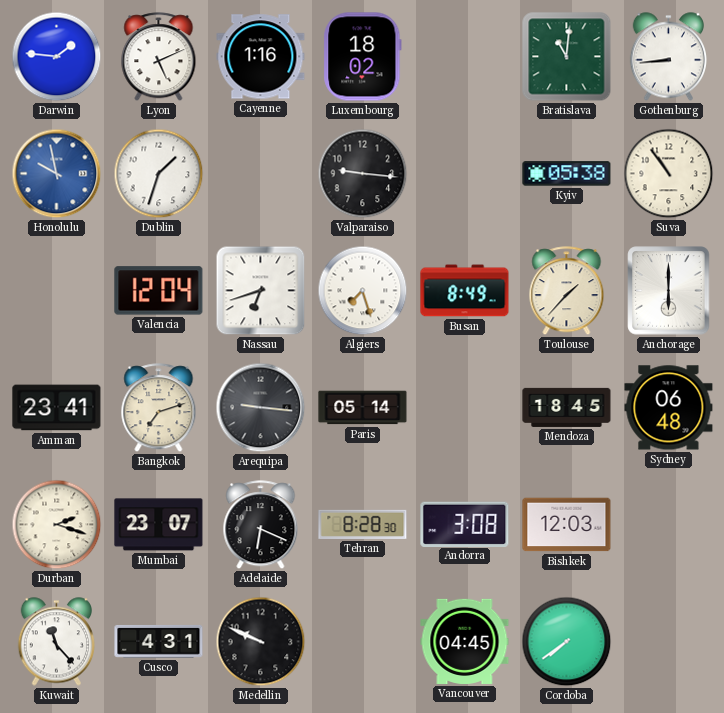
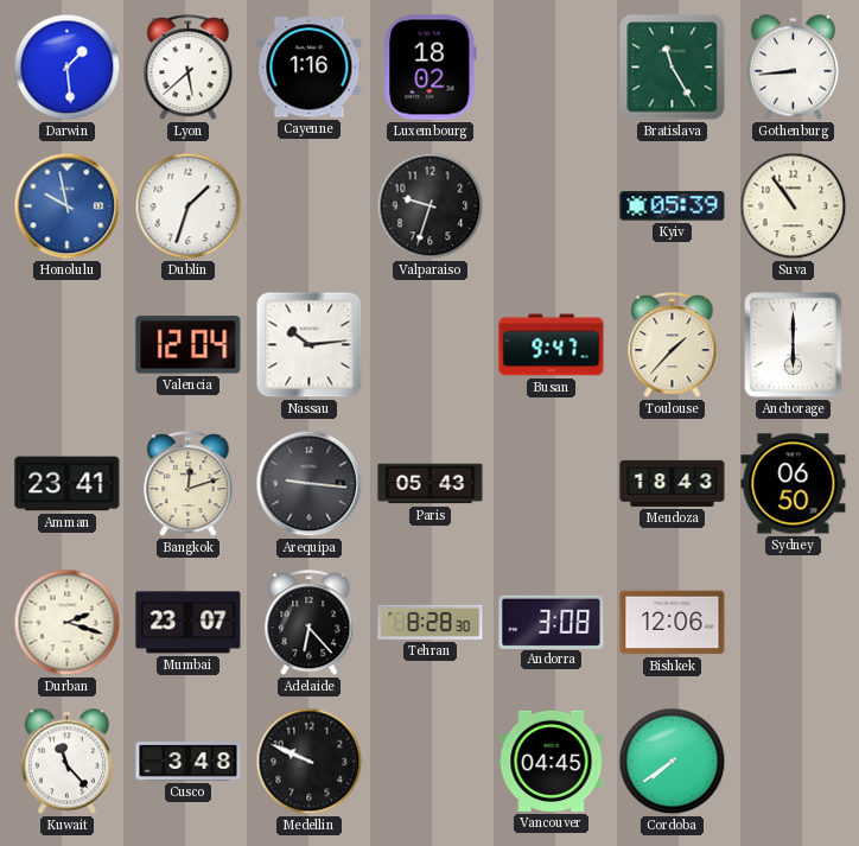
Darwin: 1:46 -> 1:29
Lyon: 5:11 -> 5:38
Bratislava: 11:01 -> 11:25
Valparaiso: 9:16 -> 9:33
Kyiv: 05:38 -> 05:39
Nassau: 6:42 -> 10:14
Algiers: 7:27 -> none
Busan: 8:49 -> 9:47
Bangkok: 7:12 -> 12:12
Paris: 05:14 -> 05:43
Mendoza: 18:45 -> 18:43
Sydney: 06:48 -> 06:50
Adelaide: 6:19 -> 6:23
Bishkek: 12:03 -> 12:06
Cusco: 4:31 -> 3:48
